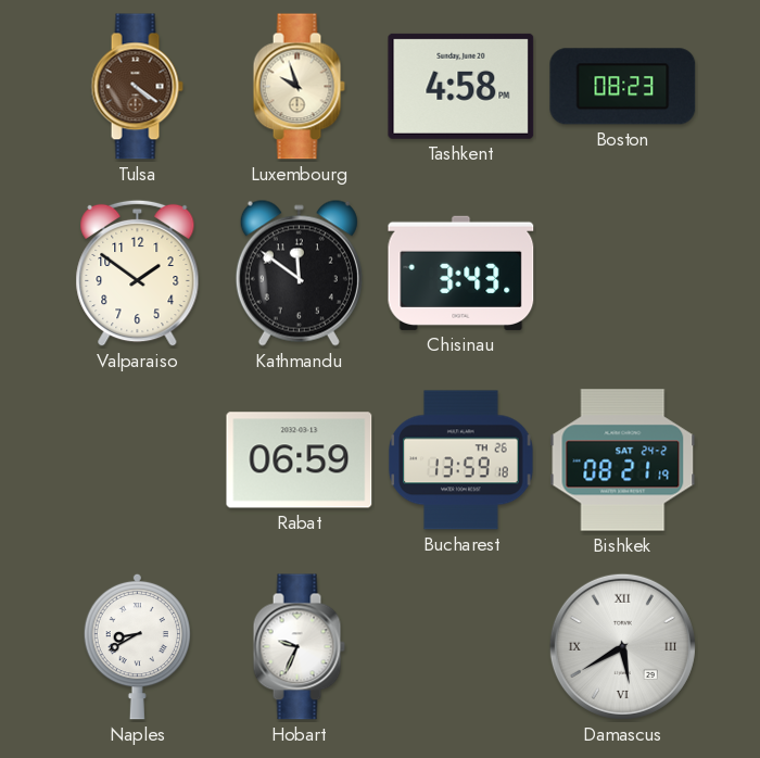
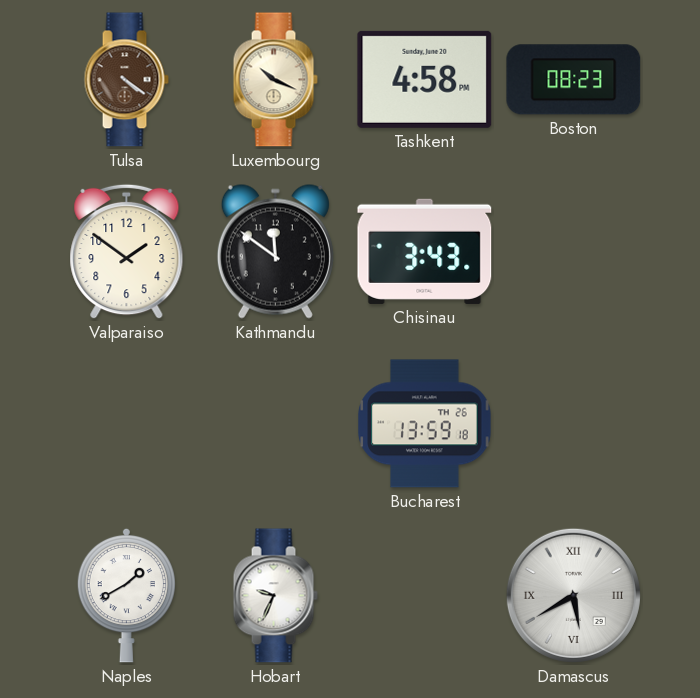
Luxembourg: 9:57 -> 10:19
Rabat: 06:59 -> none
Bishkek: 08:21 -> none
Naples: 8:40 -> 1:40
